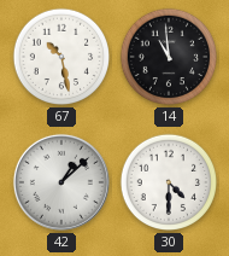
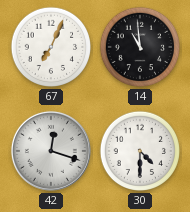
67: 10:28 -> 7:04
42: 1:08 -> 12:18
